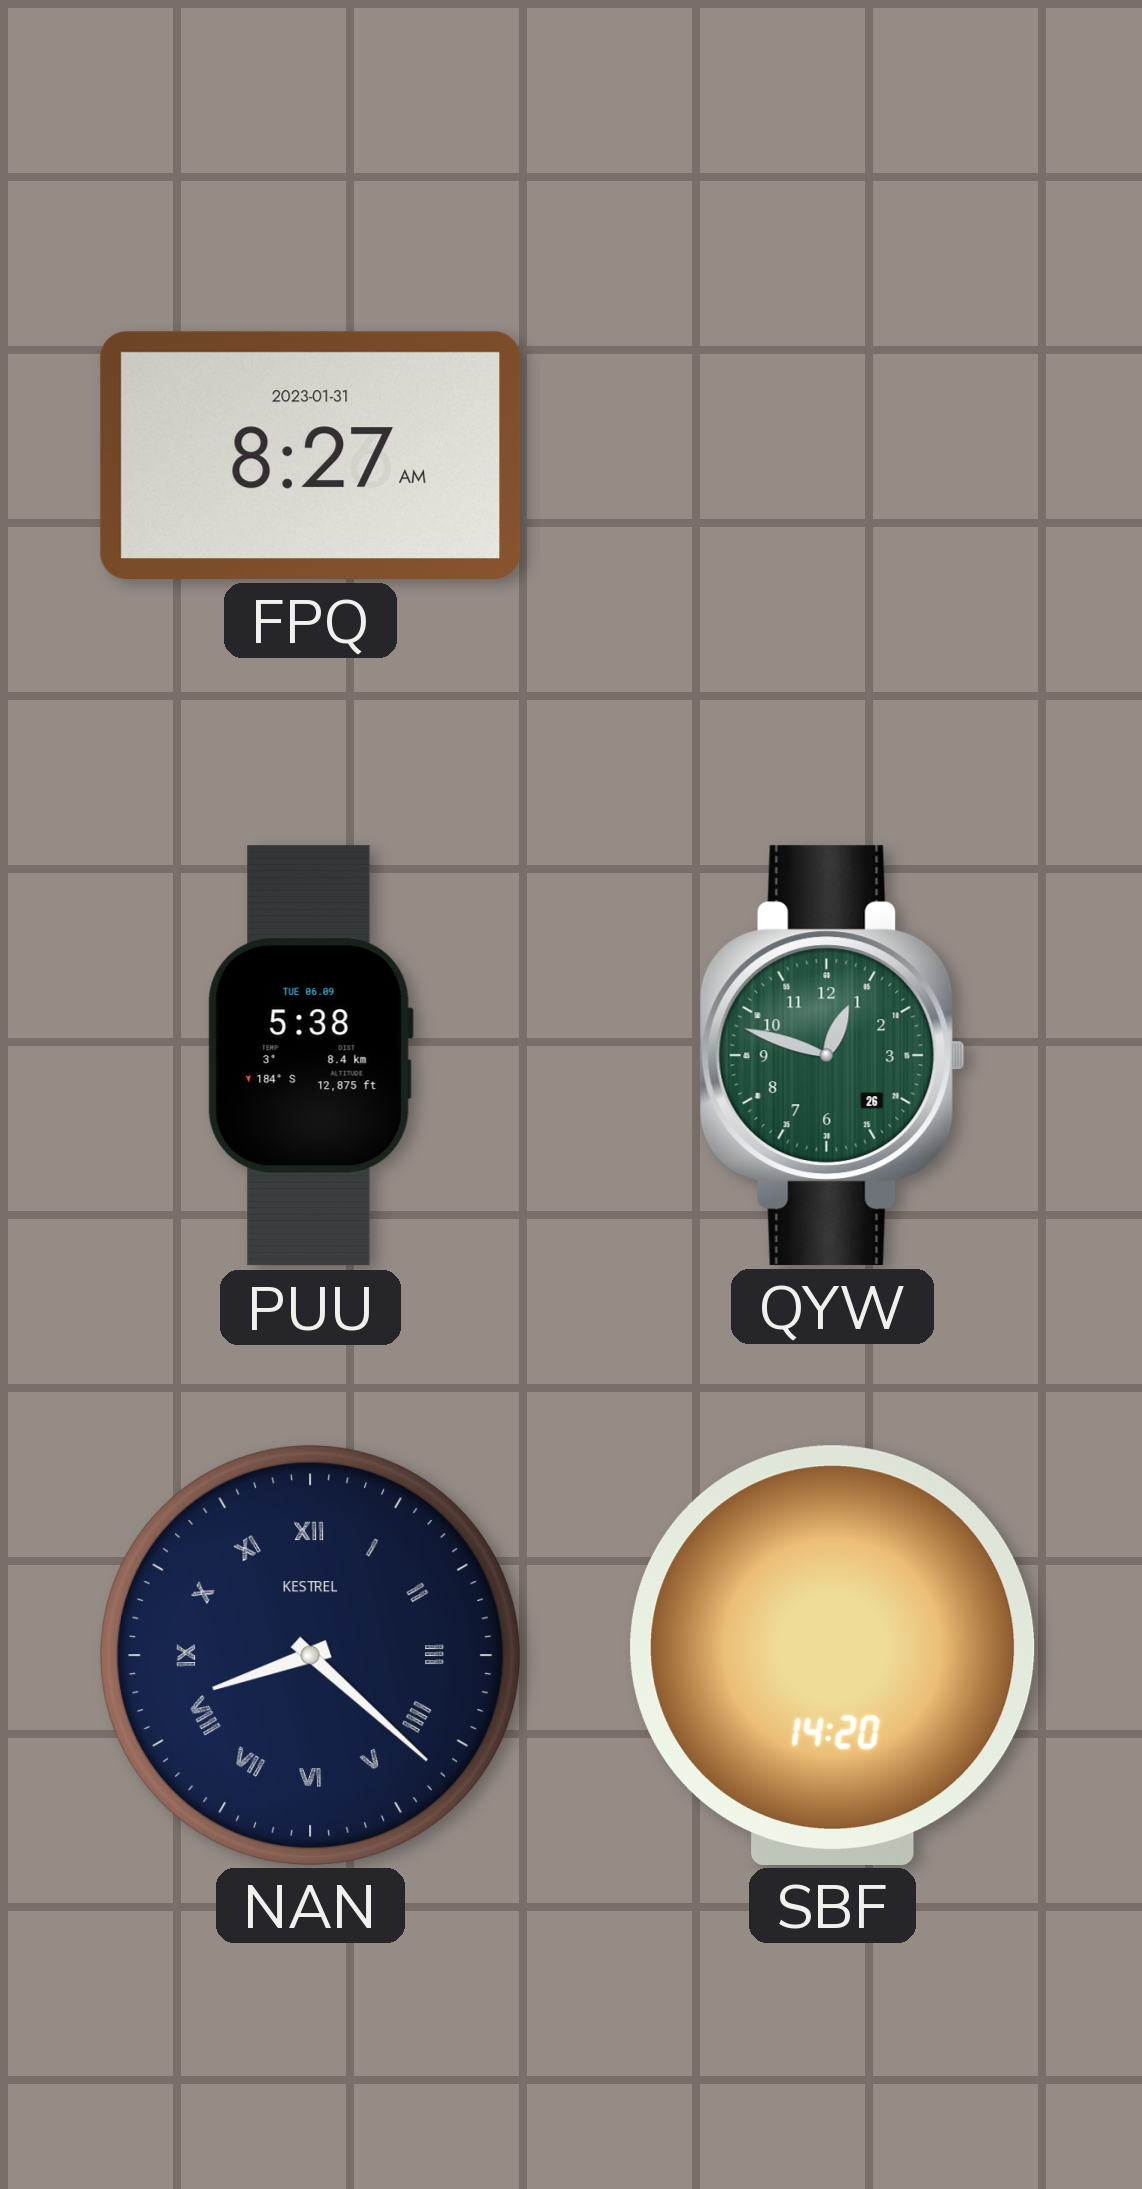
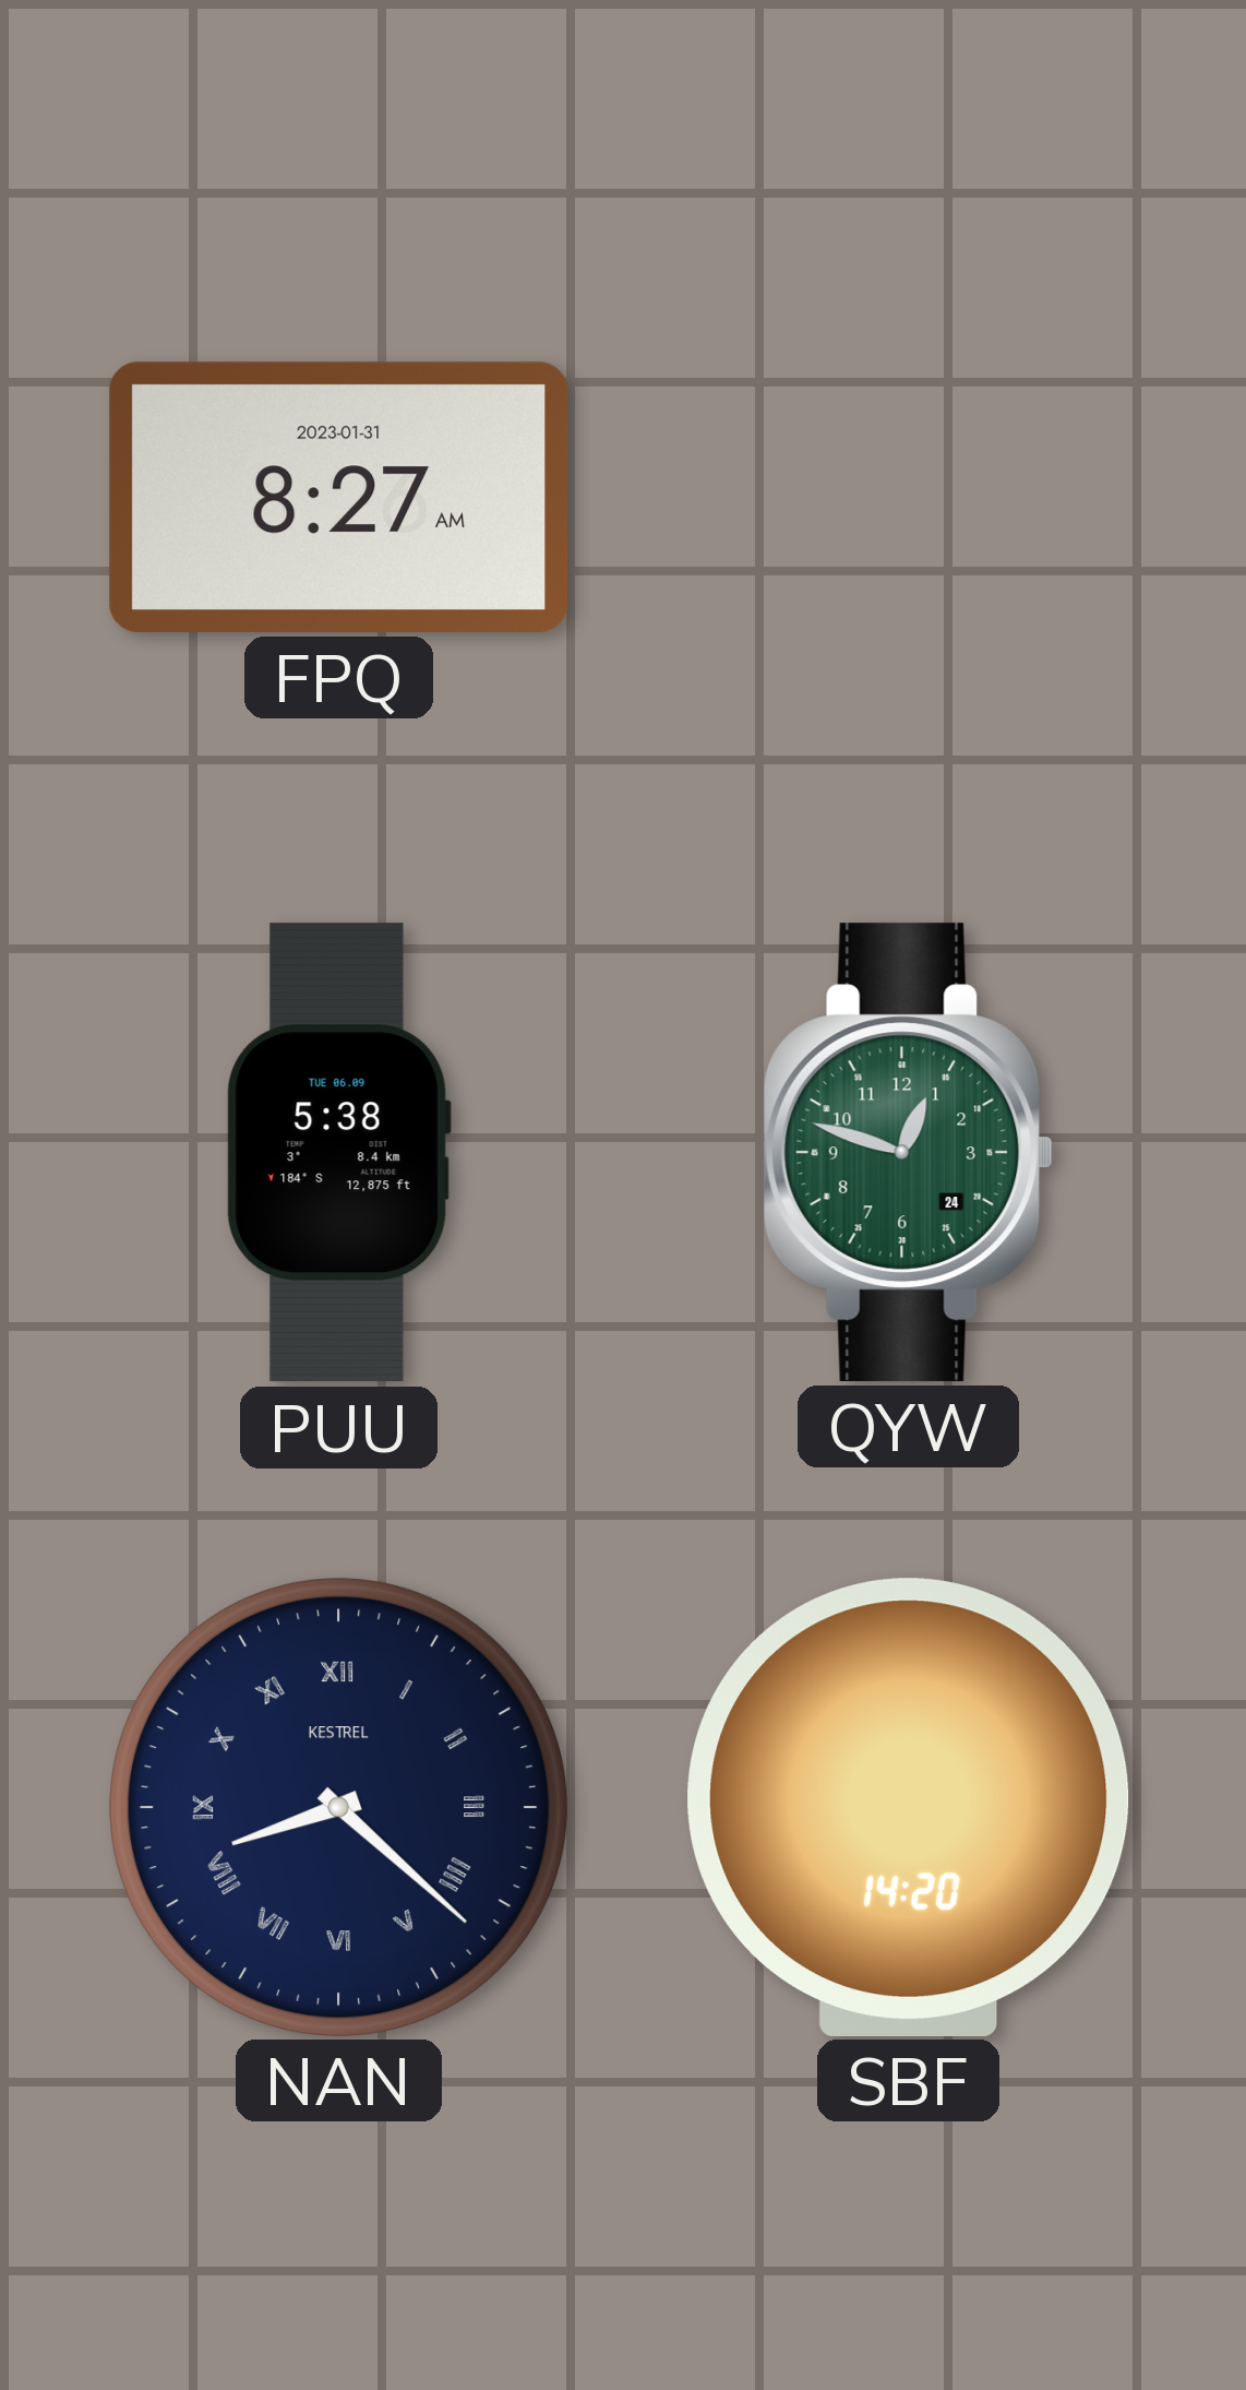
QYW date: 26 -> 24
